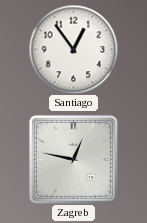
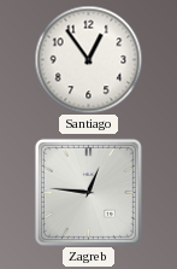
Zagreb: 12:47 -> 12:46
